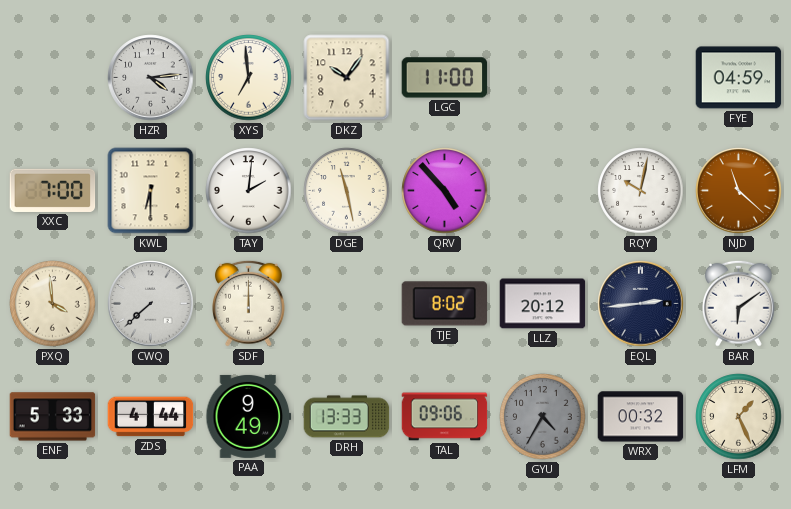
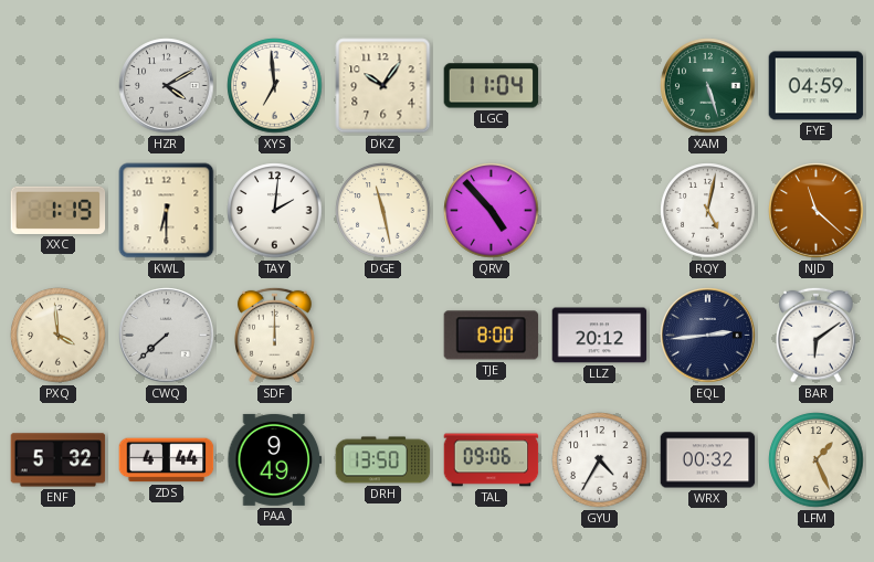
HZR: 4:14 -> 4:10
LGC: 11:00 -> 11:04
XAM: none -> 5:27
XXC: 7:00 -> 1:19
RQY: 10:02 -> 5:02
TJE: 8:02 -> 8:00
ENF: 5:33 -> 5:32
DRH: 13:33 -> 13:50
GYU dial: grey -> white
